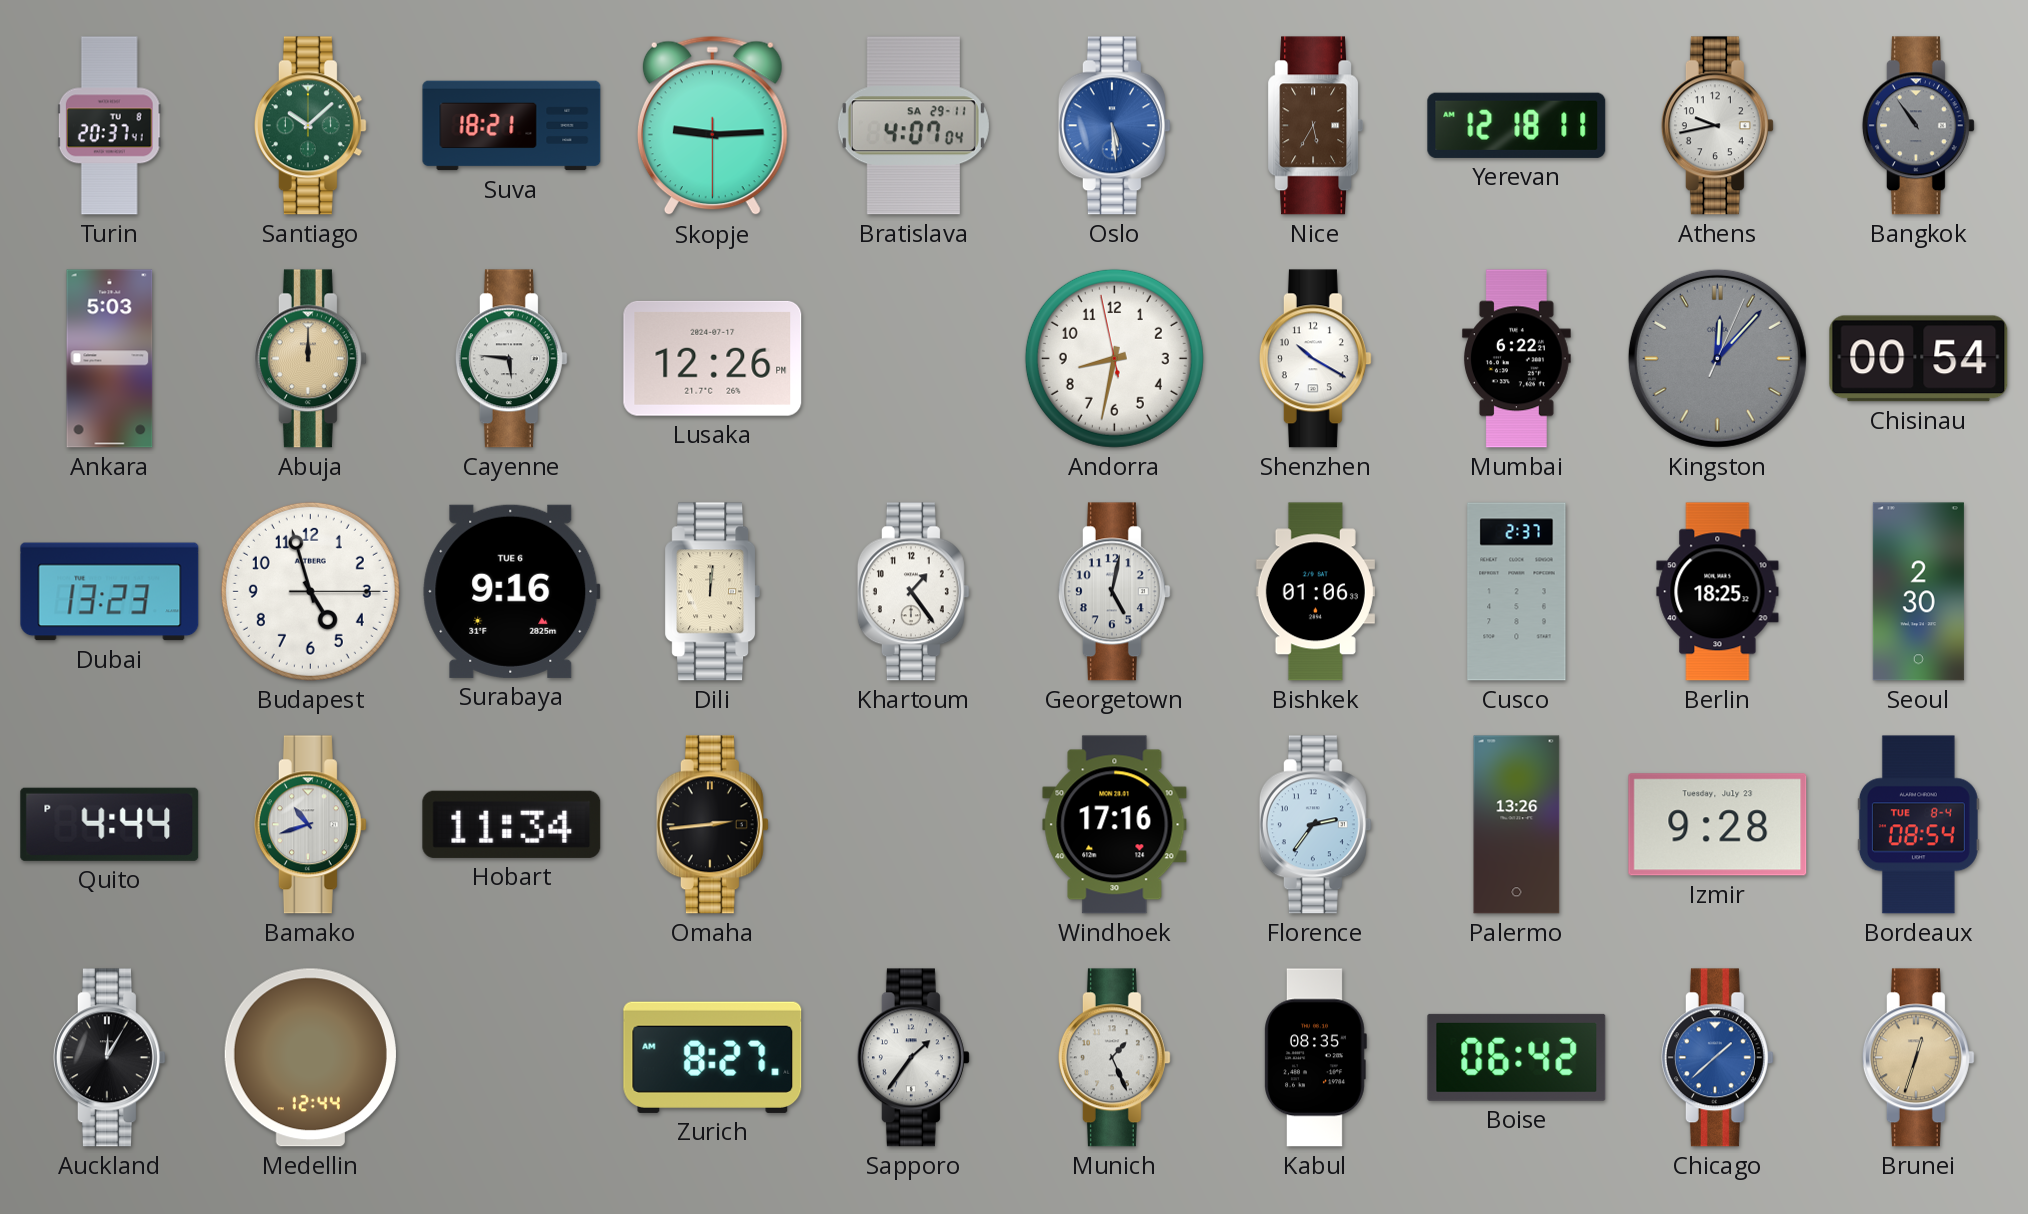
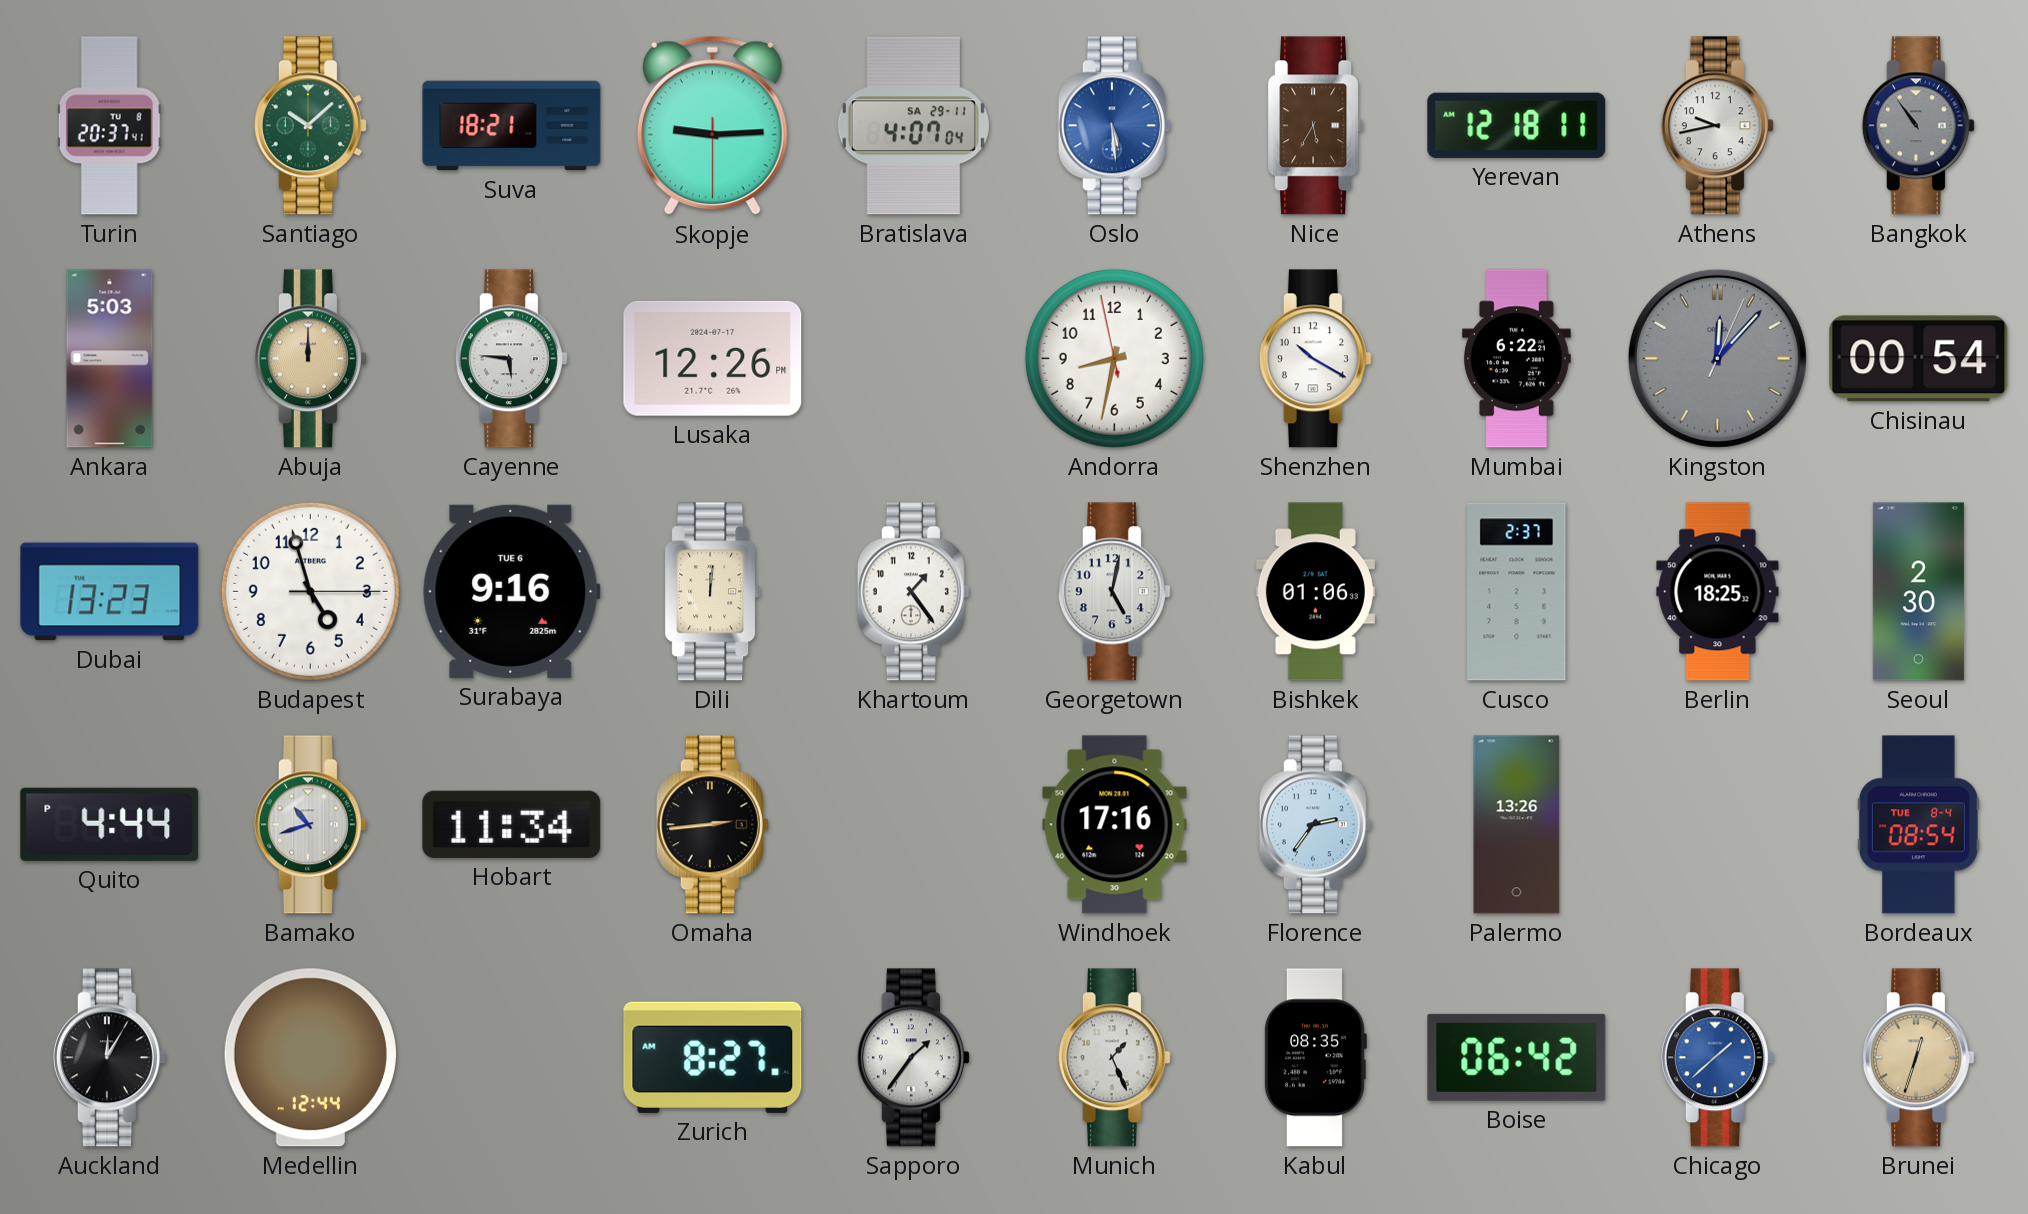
Izmir: 9:28 -> none
